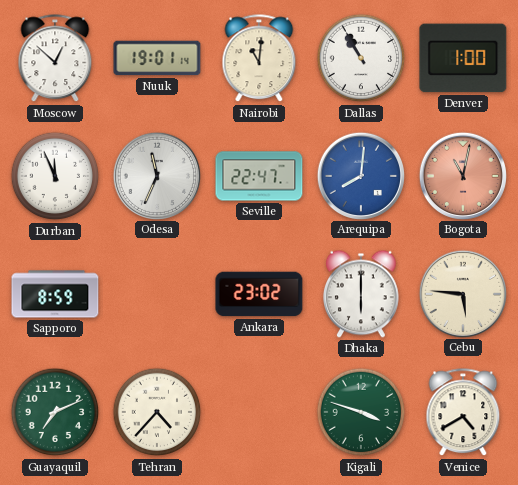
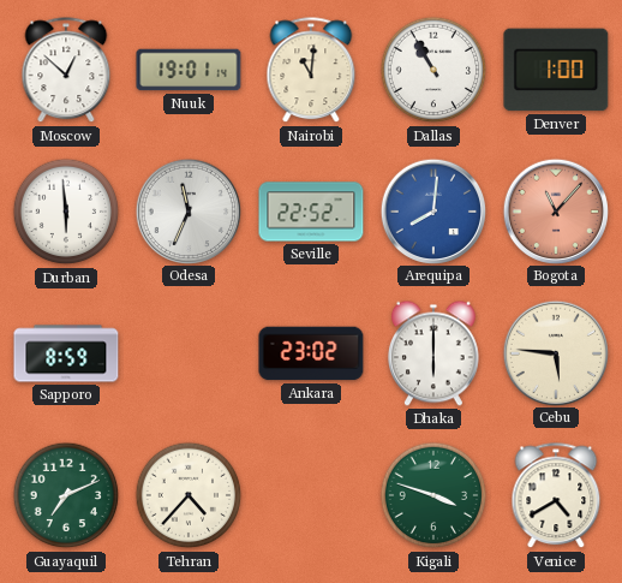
Durban: 11:56 -> 5:59
Seville: 22:47 -> 22:52
Bogota: 11:02 -> 11:07
